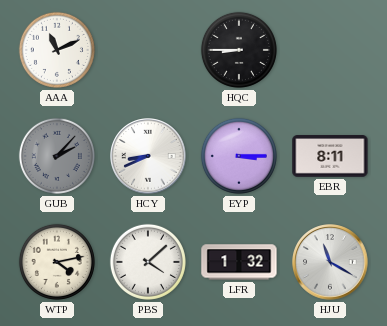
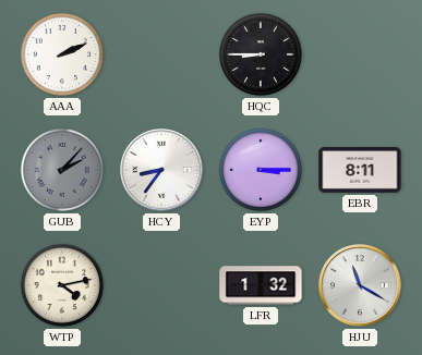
AAA: 11:11 -> 2:11
HCY: 8:41 -> 8:36
PBS: 4:08 -> none
